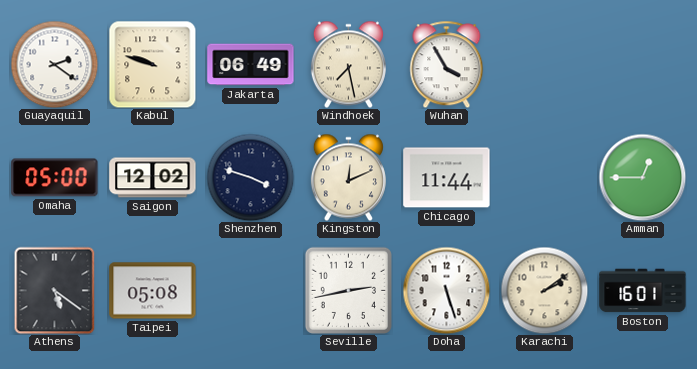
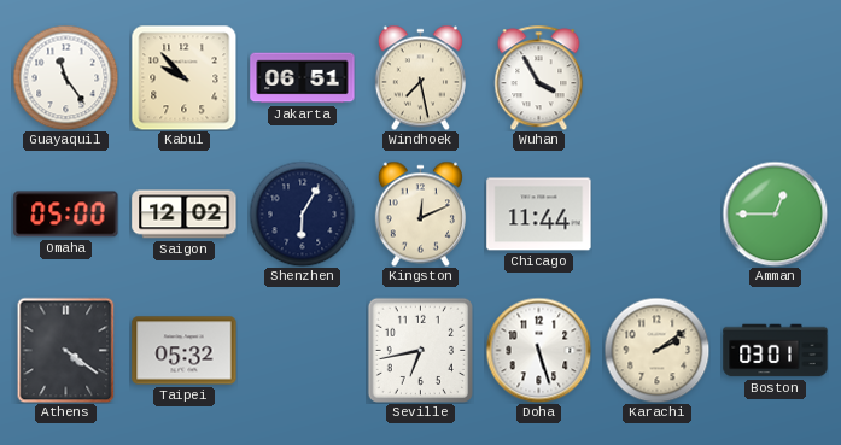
Guayaquil: 2:21 -> 11:24
Kabul: 9:48 -> 9:53
Jakarta: 06:49 -> 06:51
Shenzhen: 3:48 -> 6:05
Athens: 5:21 -> 4:21
Taipei: 05:08 -> 05:32
Seville: 2:43 -> 6:43
Boston: 16:01 -> 03:01
